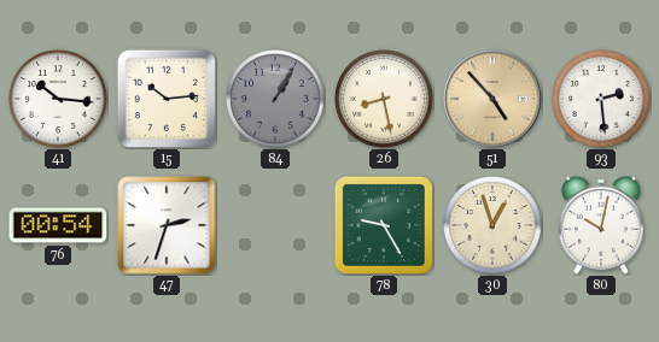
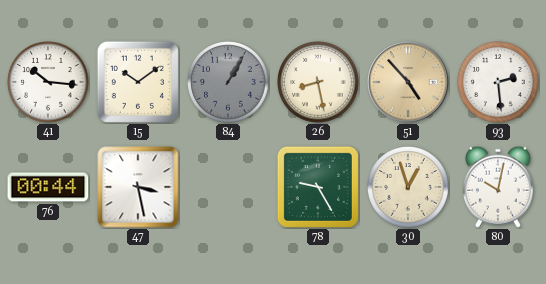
15: 10:14 -> 10:09
76: 00:54 -> 00:44
47: 2:33 -> 3:28
